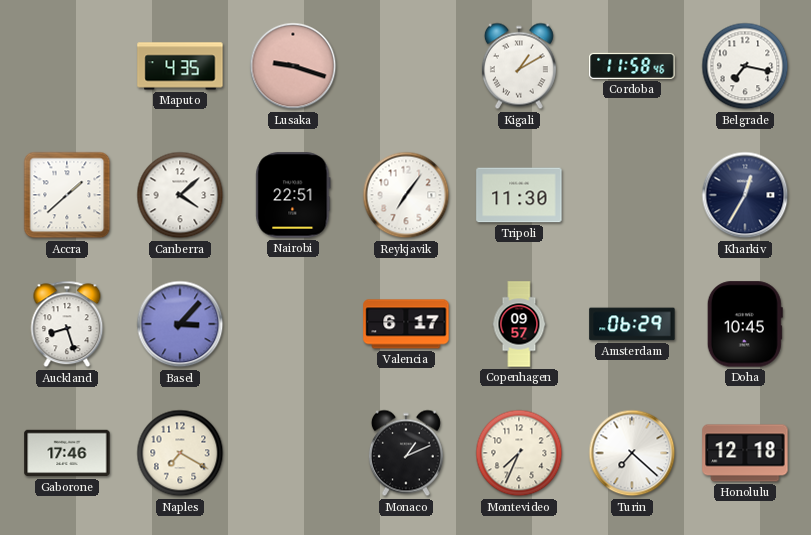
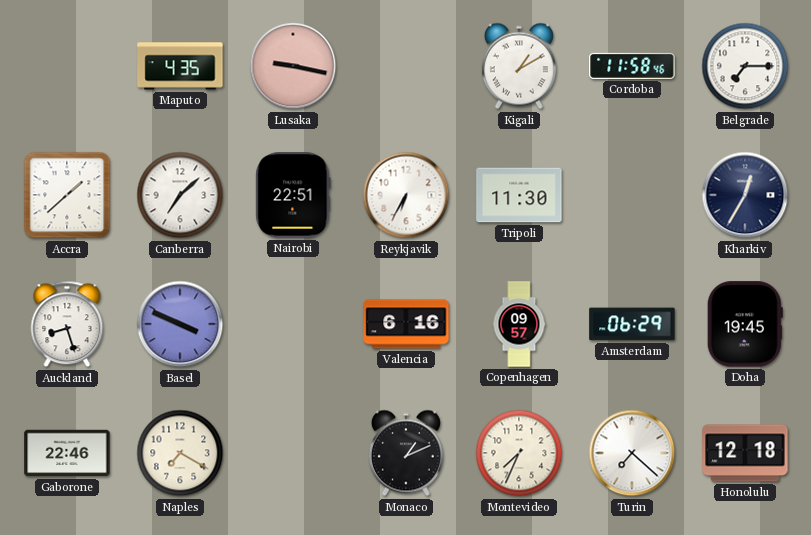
Lusaka: 9:18 -> 9:17
Belgrade: 7:17 -> 7:15
Canberra: 4:08 -> 7:08
Reykjavik: 7:06 -> 6:35
Basel: 3:07 -> 3:49
Valencia: 6:17 -> 6:16
Doha: 10:45 -> 19:45
Gaborone: 17:46 -> 22:46
